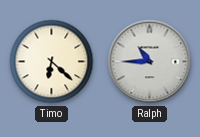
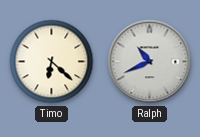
Ralph: 10:45 -> 10:41
